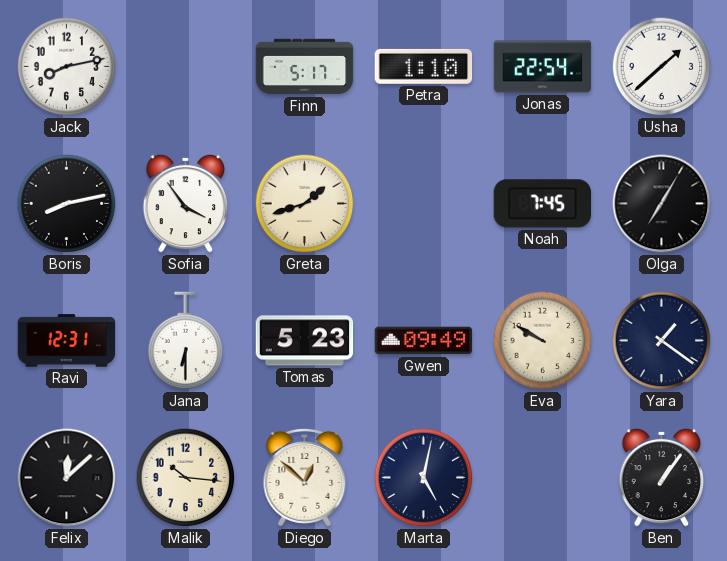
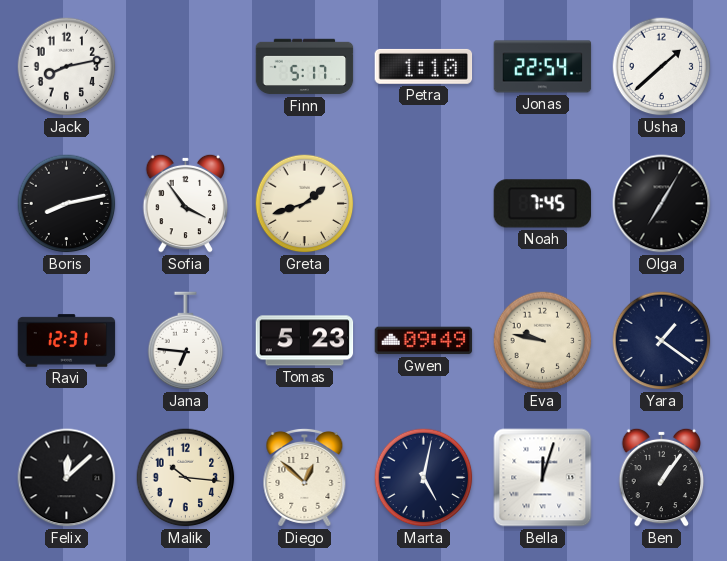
Jana: 6:30 -> 6:46
Eva: 9:50 -> 9:47
Bella: none -> 12:03
